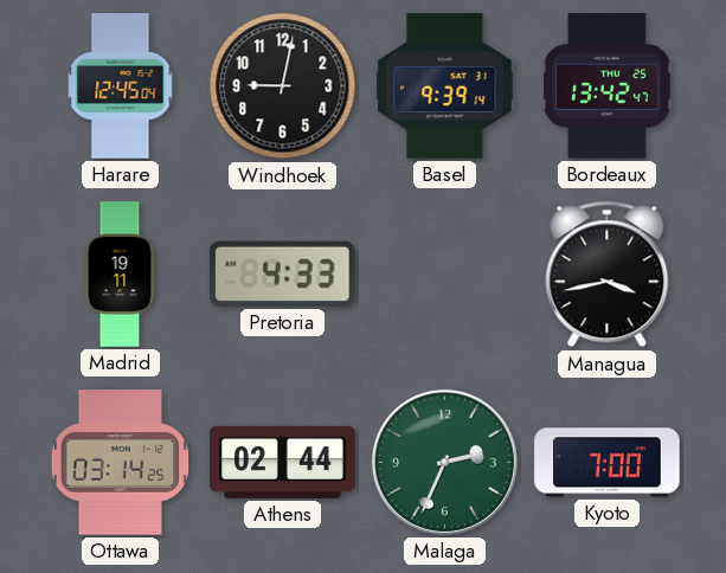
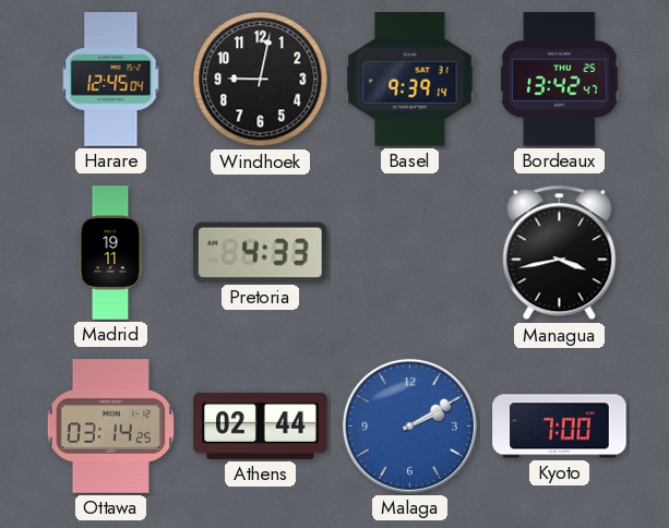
Malaga: 2:34 -> 2:10
Malaga dial: green -> blue
